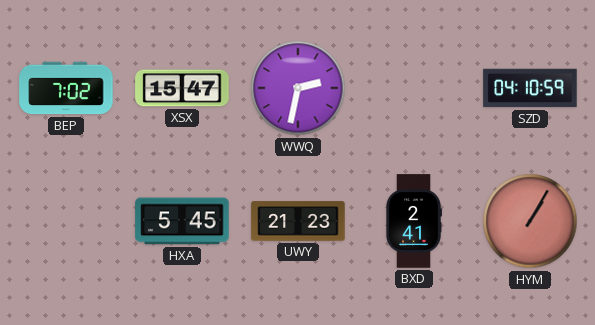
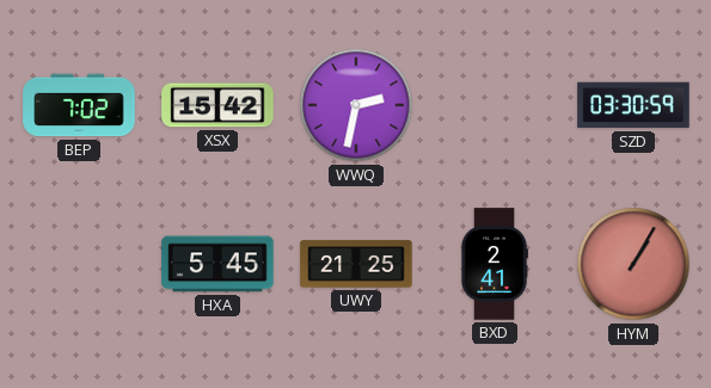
XSX: 15:47 -> 15:42
SZD: 04:10 -> 03:30
UWY: 21:23 -> 21:25
